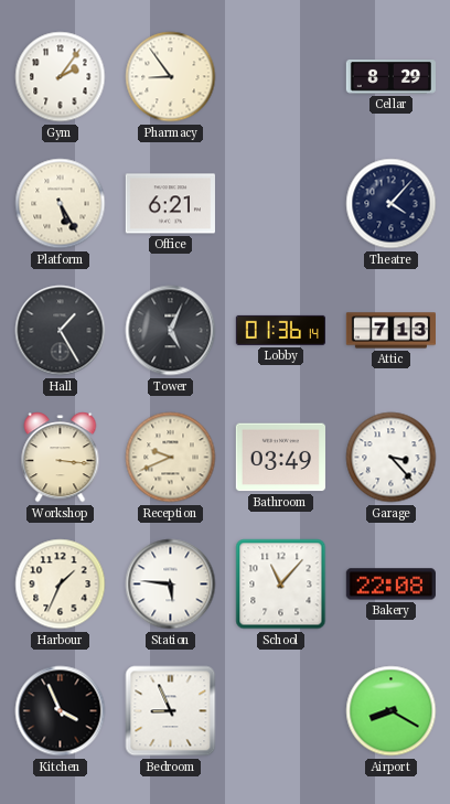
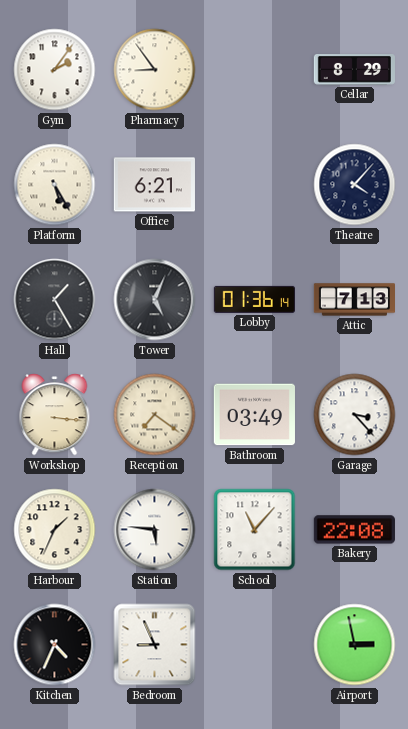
Reception: 9:41 -> 7:21
Kitchen: 3:56 -> 4:34
Airport: 8:20 -> 2:58
